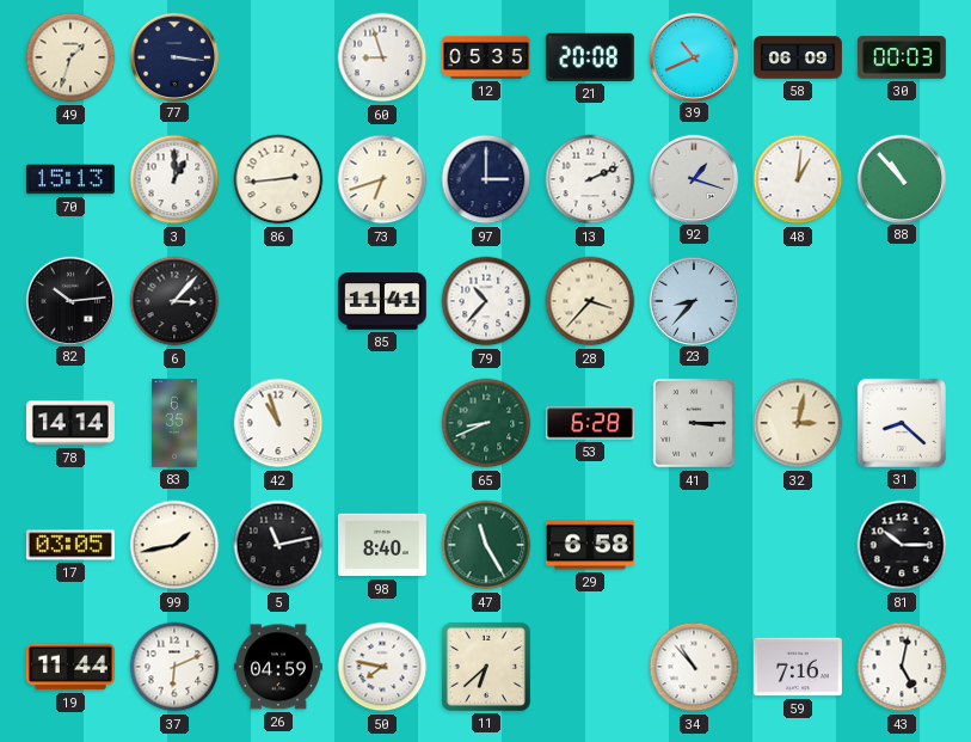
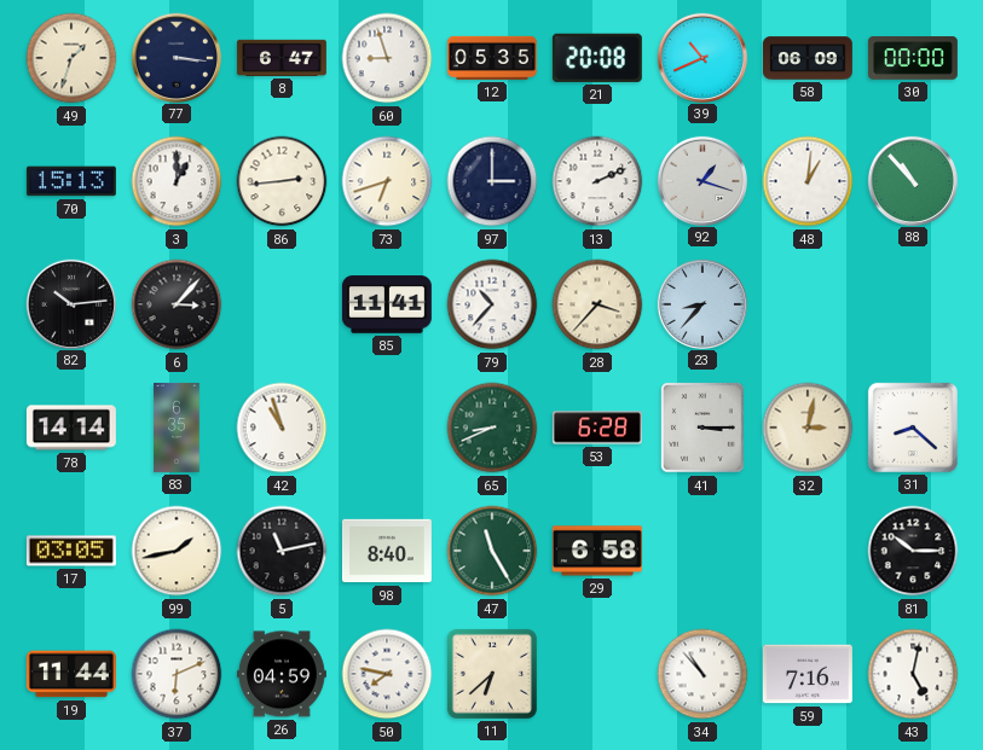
8: none -> 6:47
30: 00:03 -> 00:00
